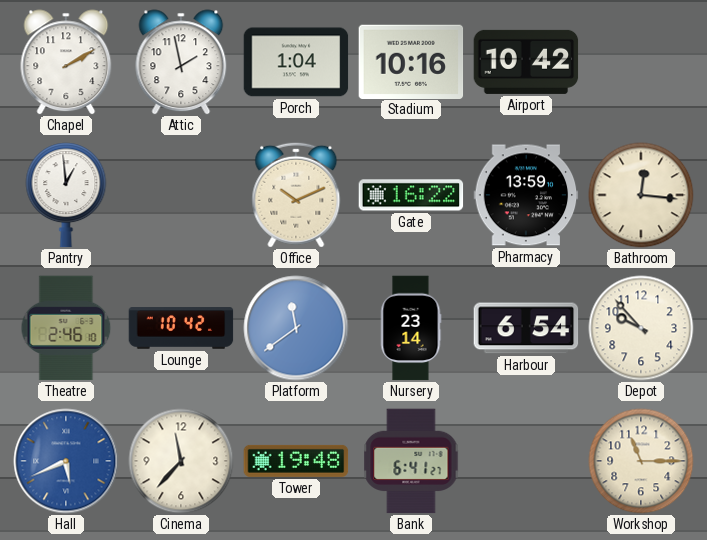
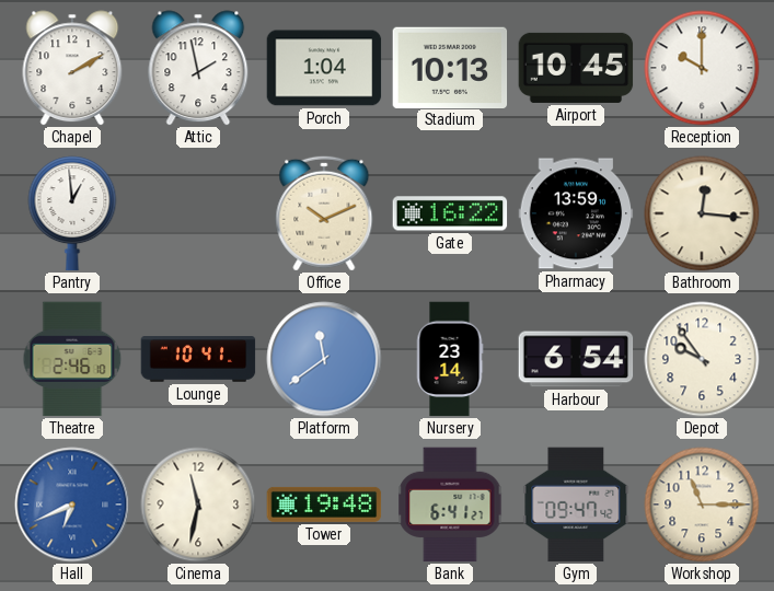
Stadium: 10:16 -> 10:13
Airport: 10:42 -> 10:45
Reception: none -> 10:00
Lounge: 10:42 -> 10:41
Depot: 9:53 -> 9:54
Hall: 5:41 -> 6:41
Cinema: 11:37 -> 11:32
Gym: none -> 09:47
